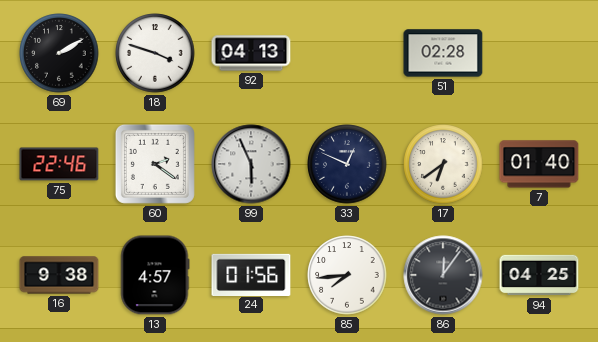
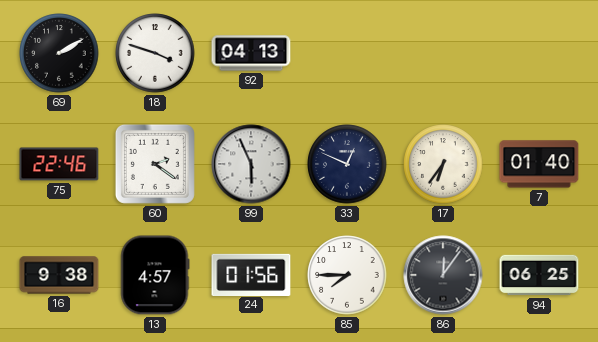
51: 02:28 -> none
17: 6:39 -> 6:36
85: 7:44 -> 7:45
94: 04:25 -> 06:25
